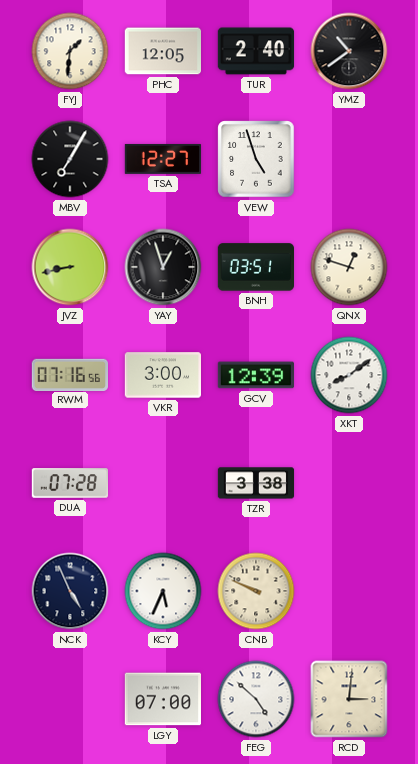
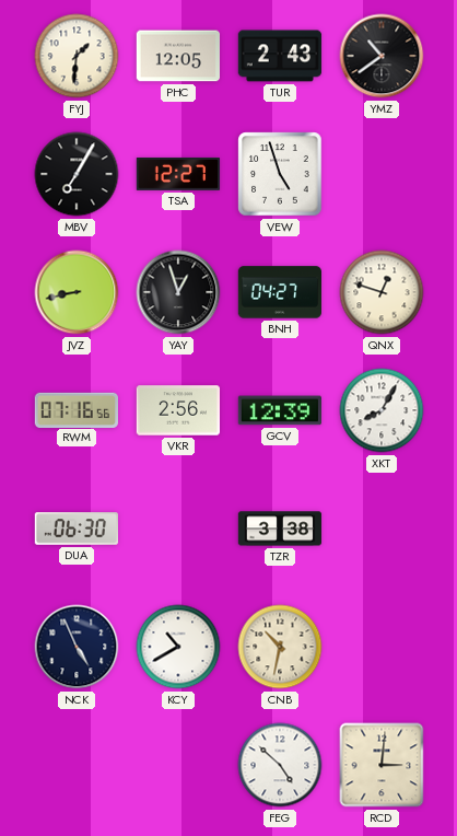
TUR: 2:40 -> 2:43
BNH: 03:51 -> 04:27
VKR: 3:00 -> 2:56
XKT: 8:09 -> 8:05
DUA: 07:28 -> 06:30
KCY: 5:34 -> 10:40
CNB: 9:49 -> 10:32
LGY: 07:00 -> none
